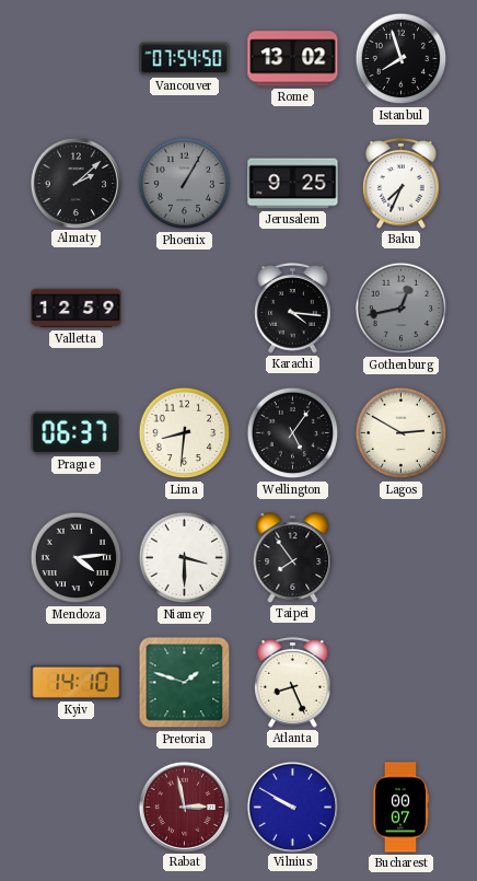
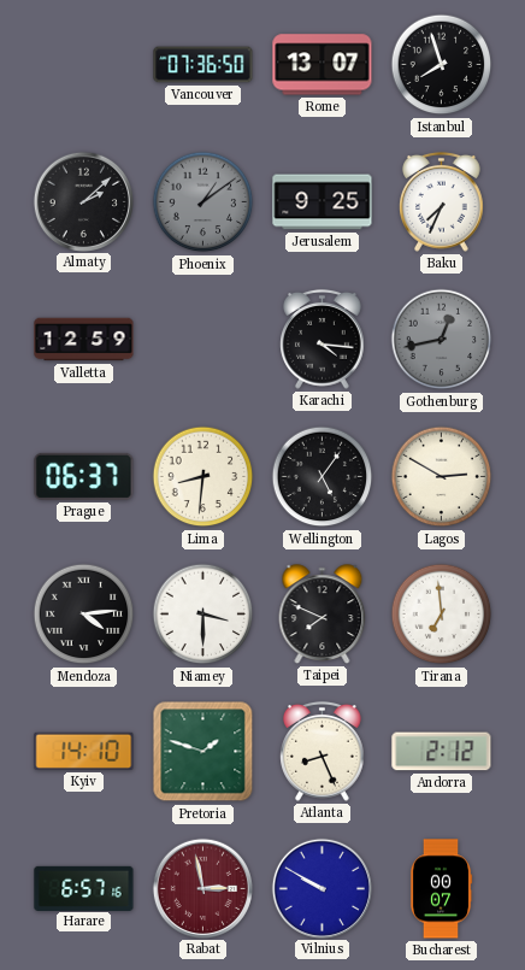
Vancouver: 07:54 -> 07:36
Rome: 13:02 -> 13:07
Phoenix: 1:05 -> 1:09
Taipei: 7:54 -> 7:49
Tirana: none -> 6:59
Andorra: none -> 2:12
Harare: none -> 6:57
